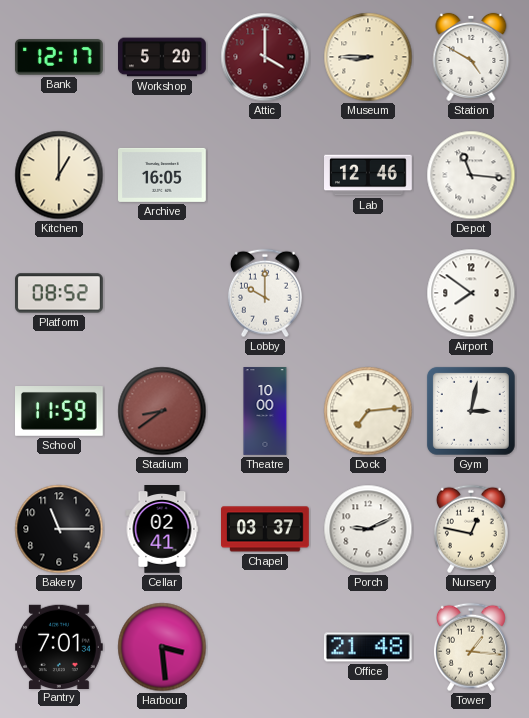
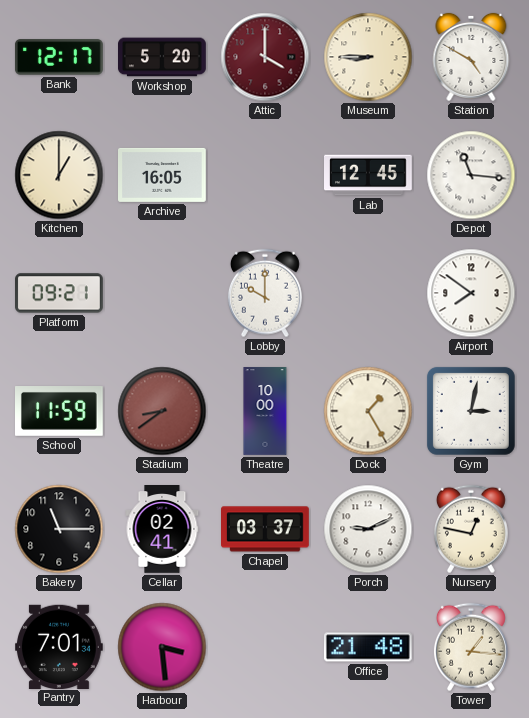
Lab: 12:46 -> 12:45
Platform: 08:52 -> 09:21
Dock: 7:14 -> 1:25
